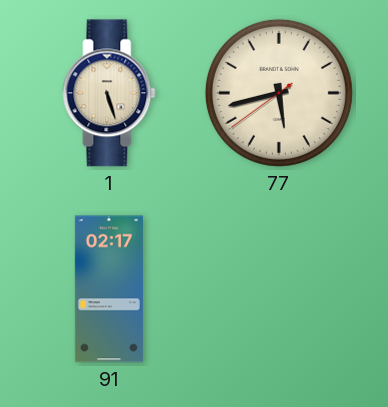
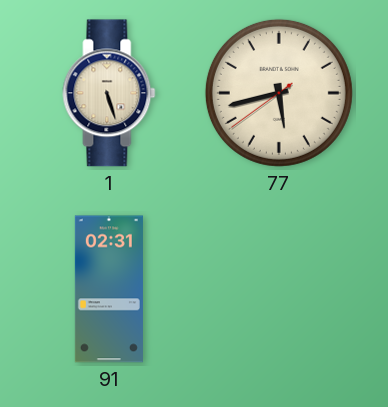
91: 02:17 -> 02:31
